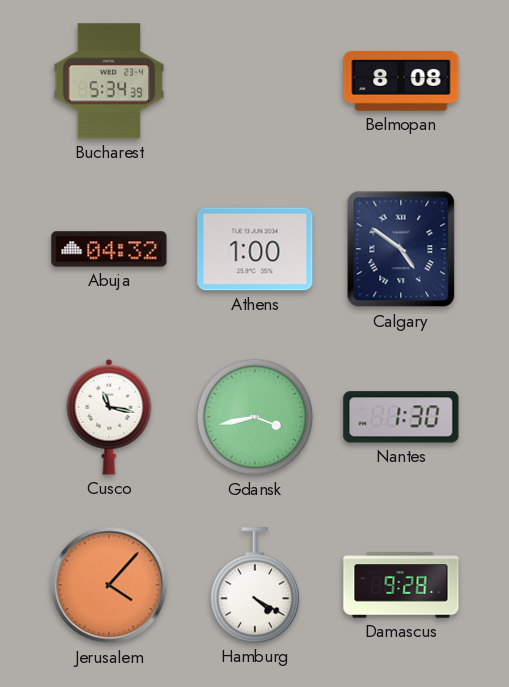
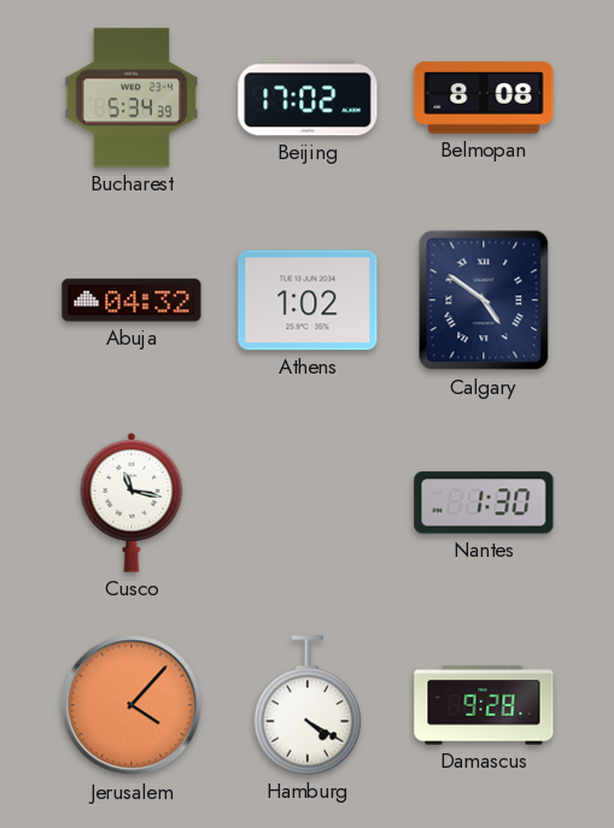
Beijing: none -> 17:02
Athens: 1:00 -> 1:02
Gdansk: 3:43 -> none
